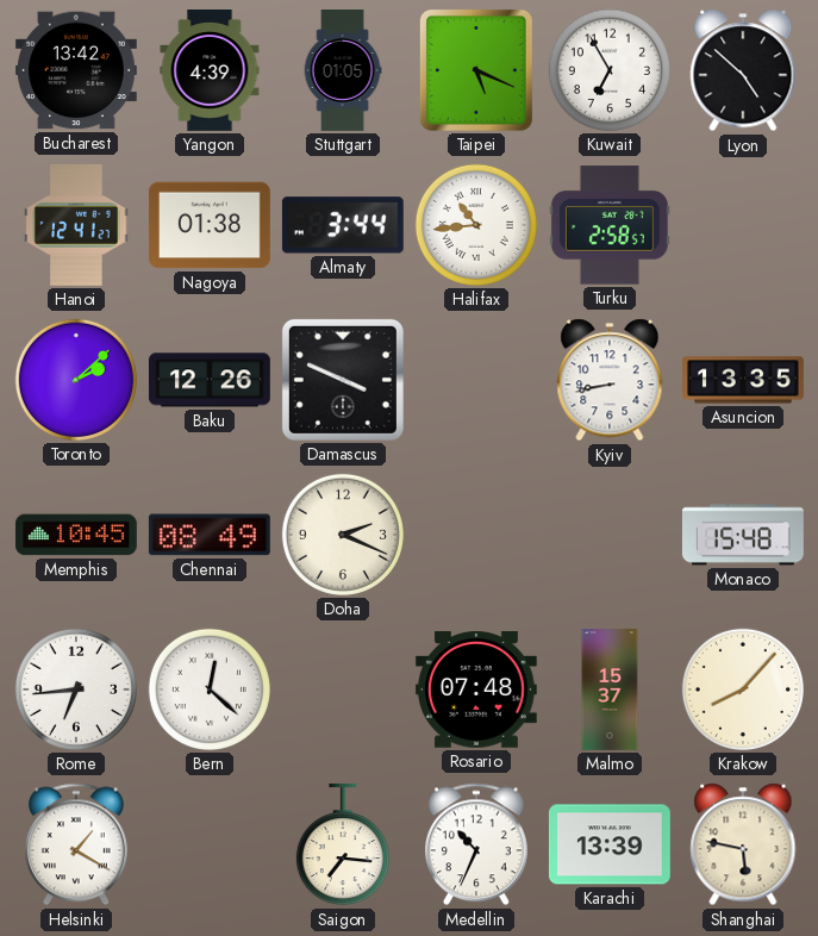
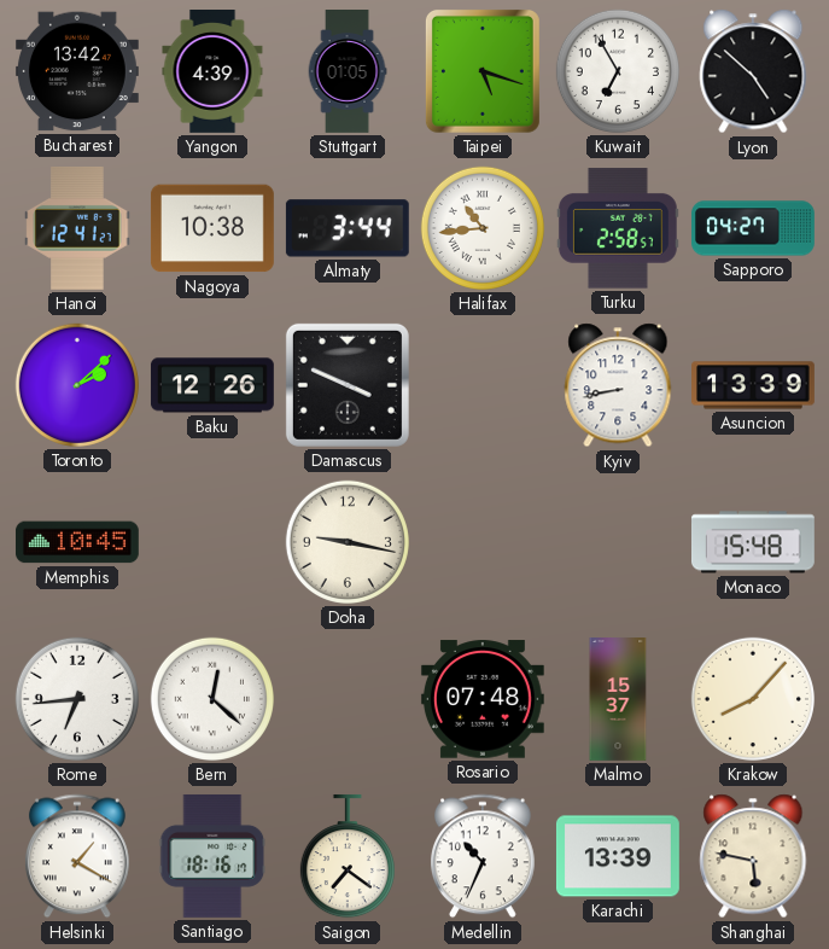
Taipei: 5:19 -> 5:18
Nagoya: 01:38 -> 10:38
Sapporo: none -> 04:27
Asuncion: 13:35 -> 13:39
Chennai: 08:49 -> none
Doha: 2:19 -> 9:17
Santiago: none -> 18:16
Saigon: 7:16 -> 7:21
